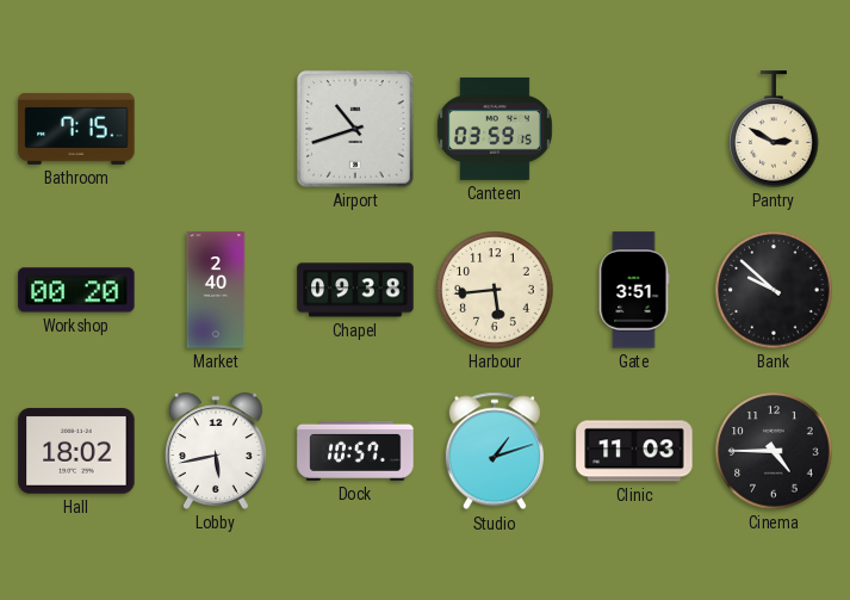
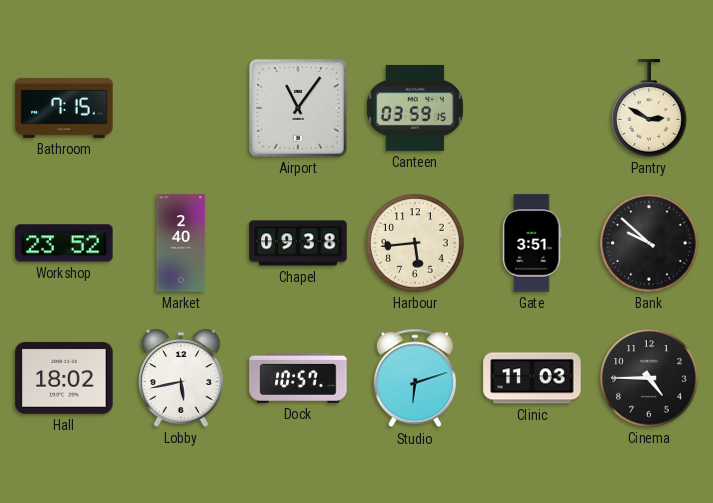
Airport: 10:42 -> 11:06
Workshop: 00:20 -> 23:52
Studio: 1:12 -> 6:12
